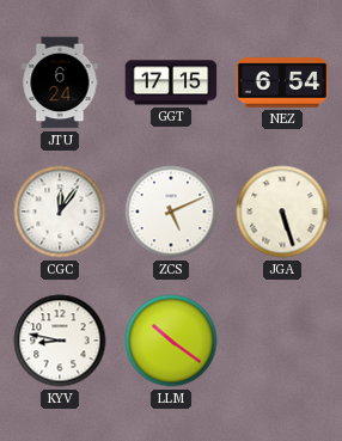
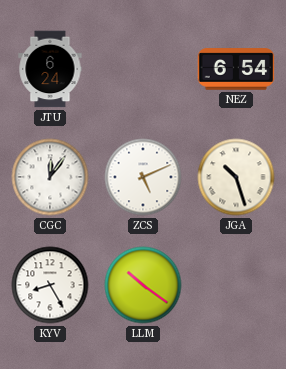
GGT: 17:15 -> none
JGA: 5:27 -> 10:27
KYV: 8:47 -> 8:25
